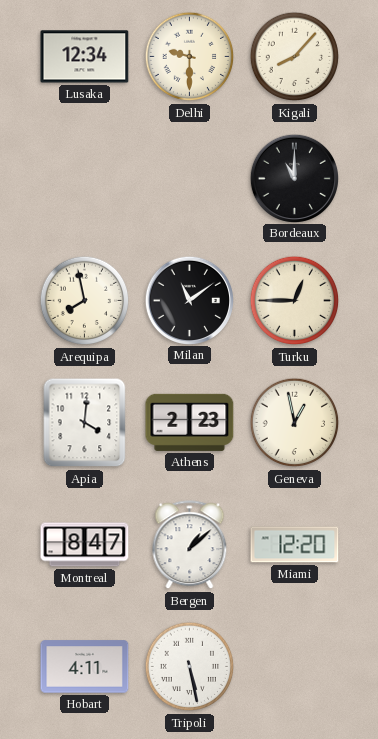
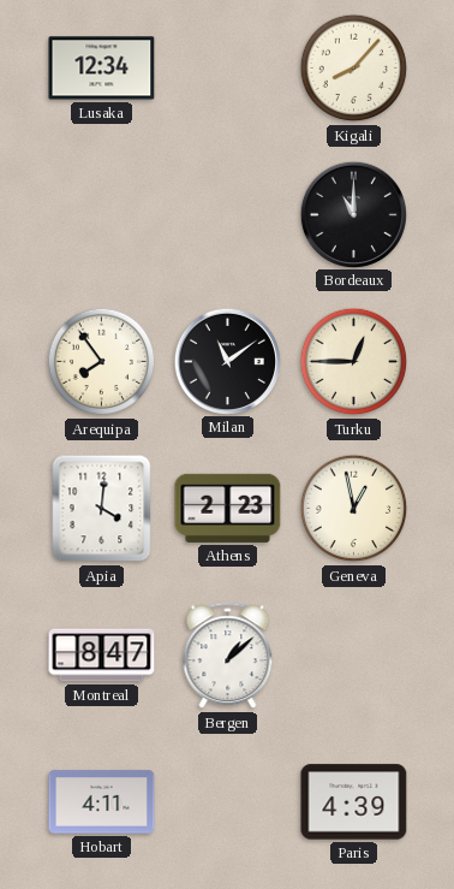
Delhi: 9:30 -> none
Arequipa: 7:58 -> 7:54
Miami: 12:20 -> none
Tripoli: 5:28 -> none
Paris: none -> 4:39
